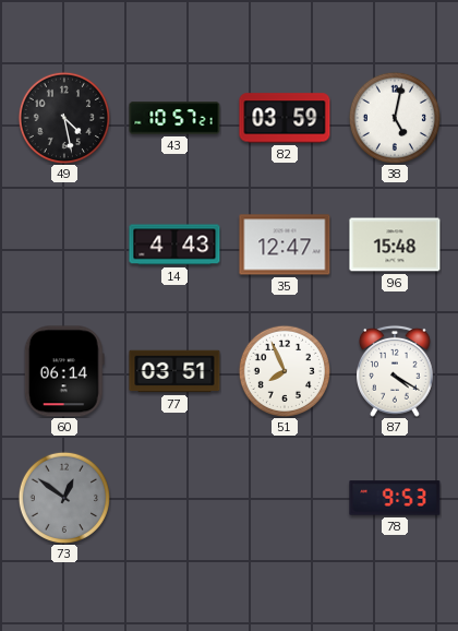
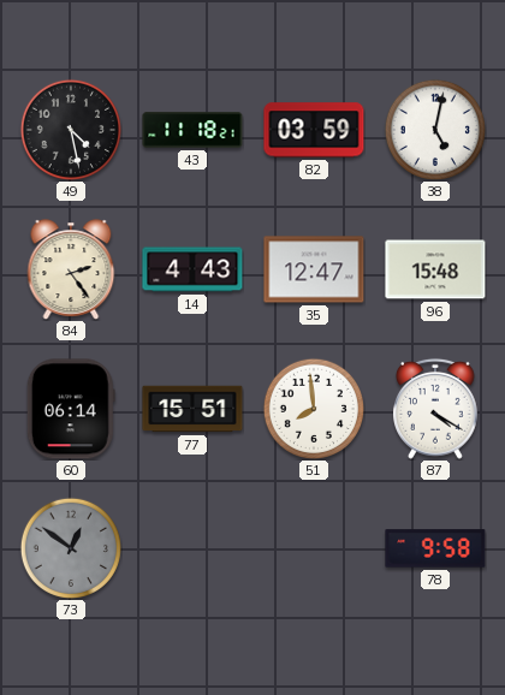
43: 10:57 -> 11:18
84: none -> 2:24
77: 03:51 -> 15:51
51: 7:56 -> 7:59
78: 9:53 -> 9:58
